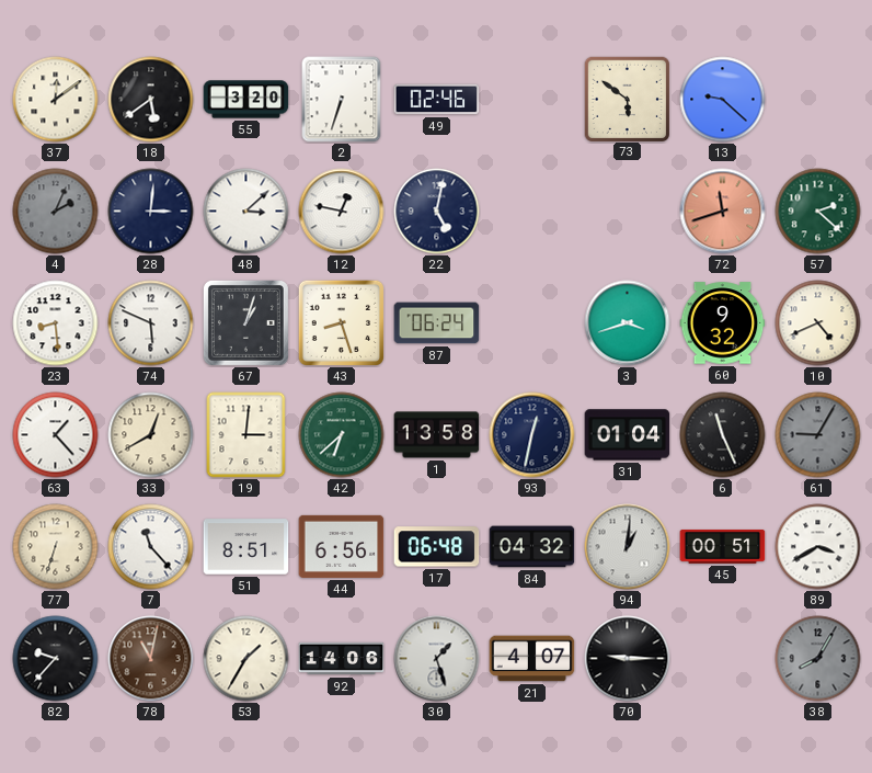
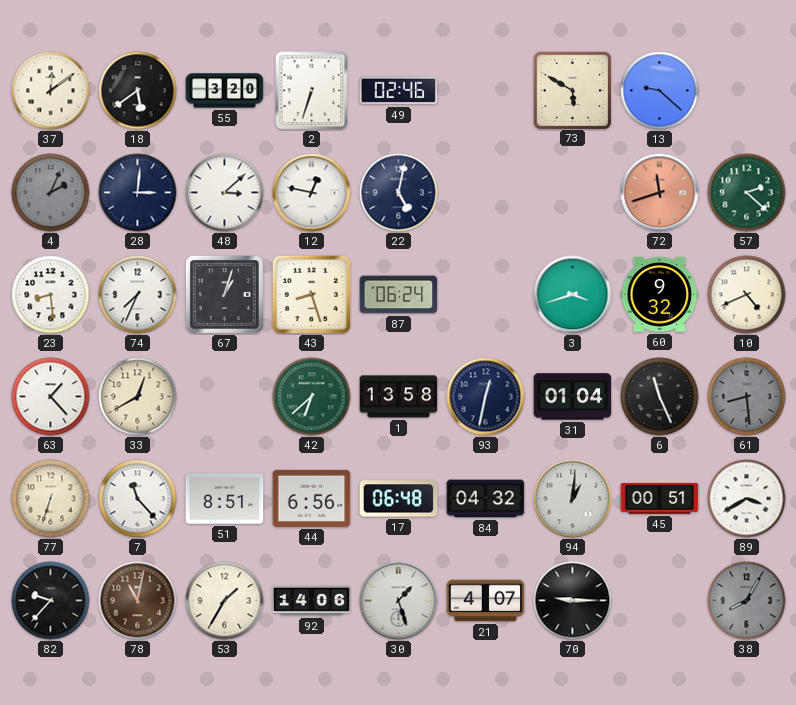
73: 5:51 -> 5:50
74: 5:49 -> 7:34
19: 3:01 -> none
61: 9:05 -> 8:29
